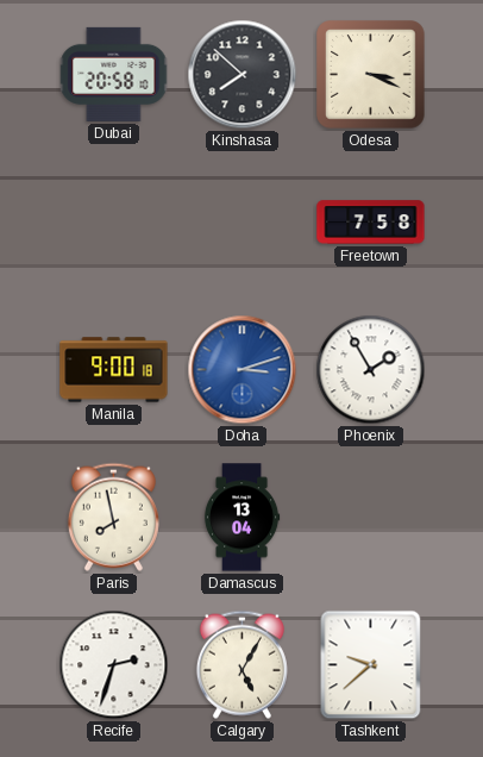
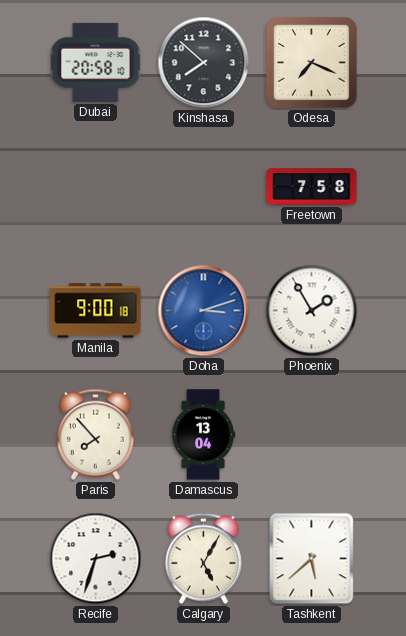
Odesa: 3:19 -> 7:19
Paris: 7:58 -> 7:53
Tashkent: 9:38 -> 5:38
